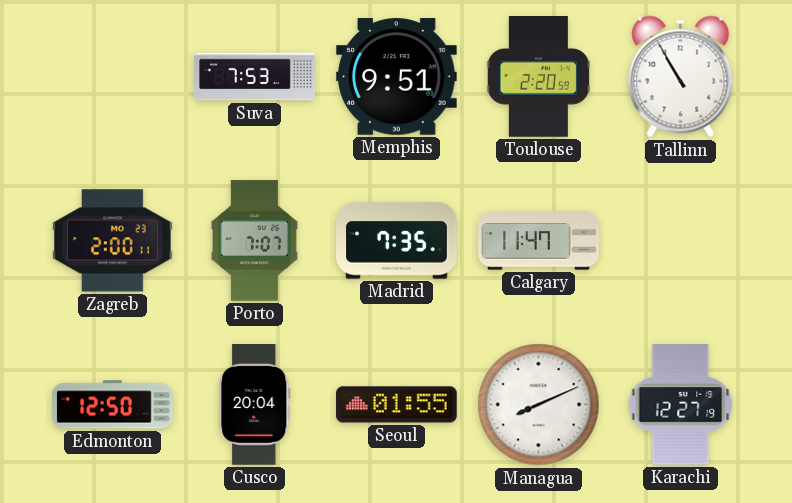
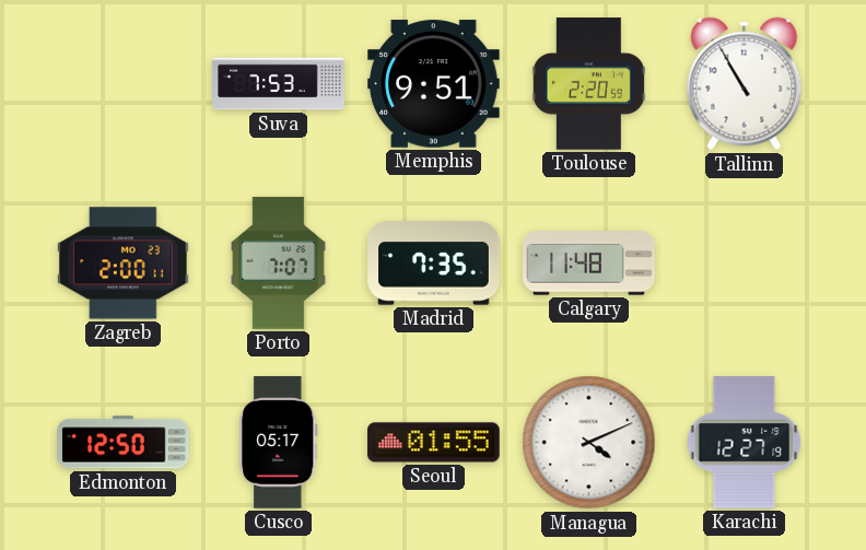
Calgary: 11:47 -> 11:48
Cusco: 20:04 -> 05:17
Managua: 8:11 -> 4:11
